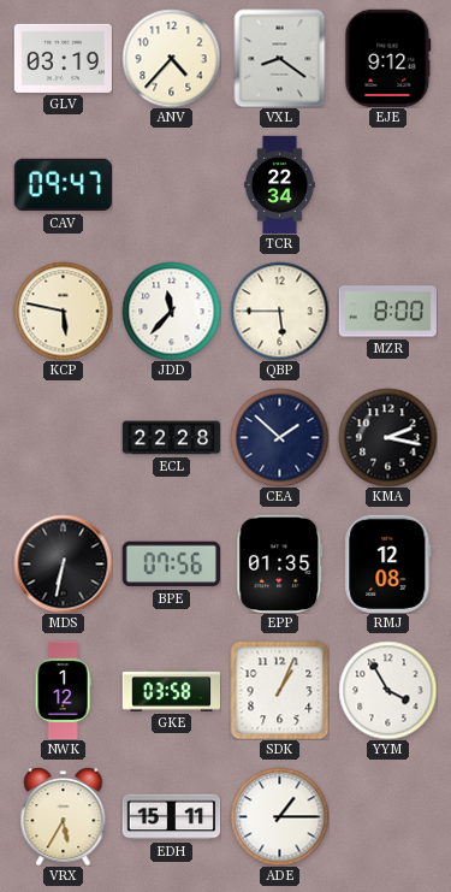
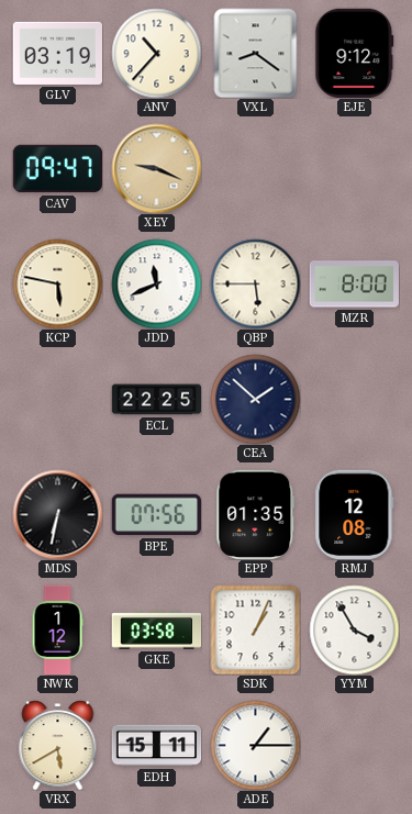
ANV: 4:37 -> 10:37
XEY: none -> 9:19
TCR: 22:34 -> none
JDD: 11:37 -> 11:41
ECL: 22:28 -> 22:25
KMA: 2:17 -> none
VRX: 5:35 -> 5:40
